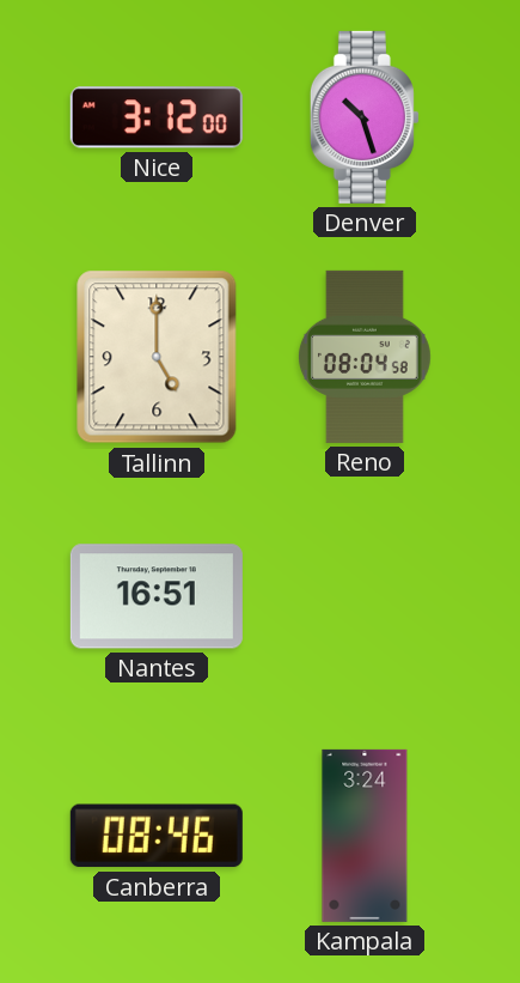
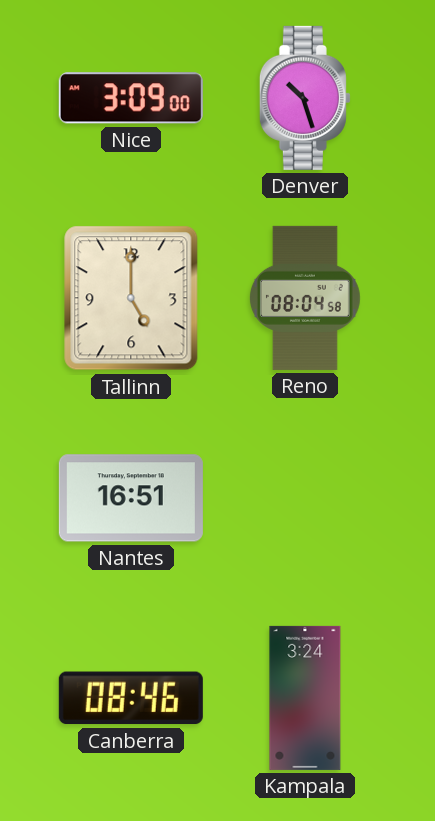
Nice: 3:12 -> 3:09
